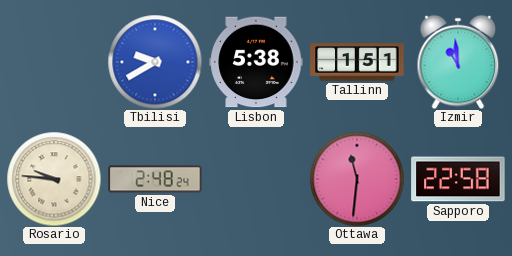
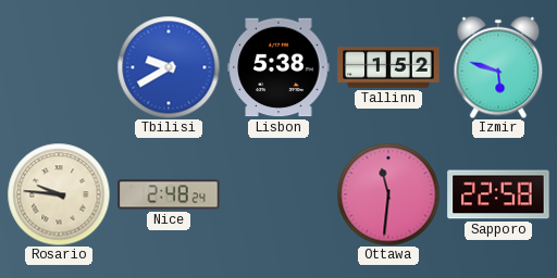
Tallinn: 1:51 -> 1:52
Izmir: 10:59 -> 5:48
